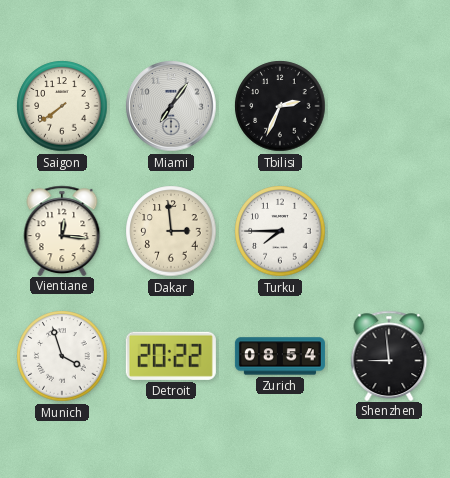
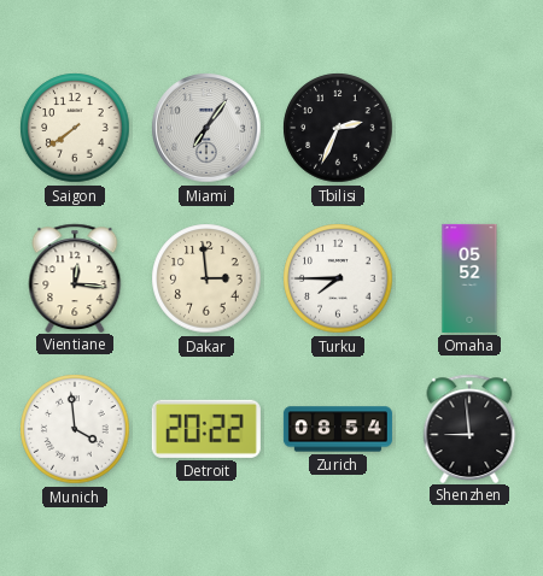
Omaha: none -> 05:52
Munich: 3:57 -> 3:59
